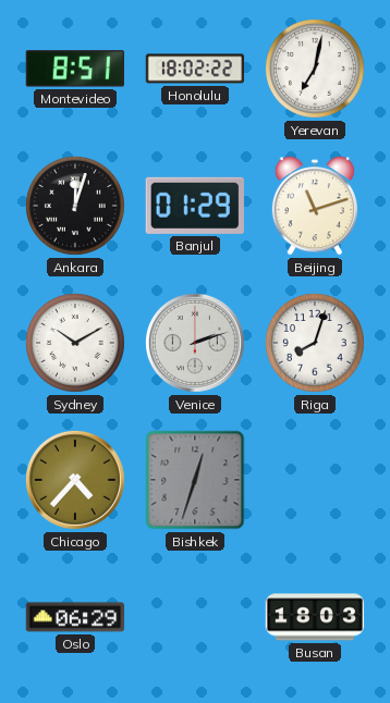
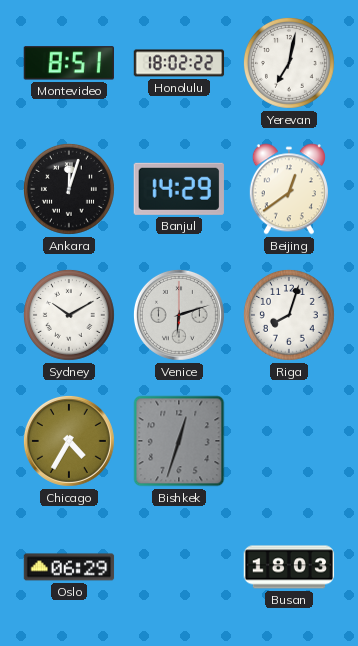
Banjul: 01:29 -> 14:29
Beijing: 11:12 -> 12:39
Venice: 2:12 -> 6:12
Chicago: 4:37 -> 4:35
